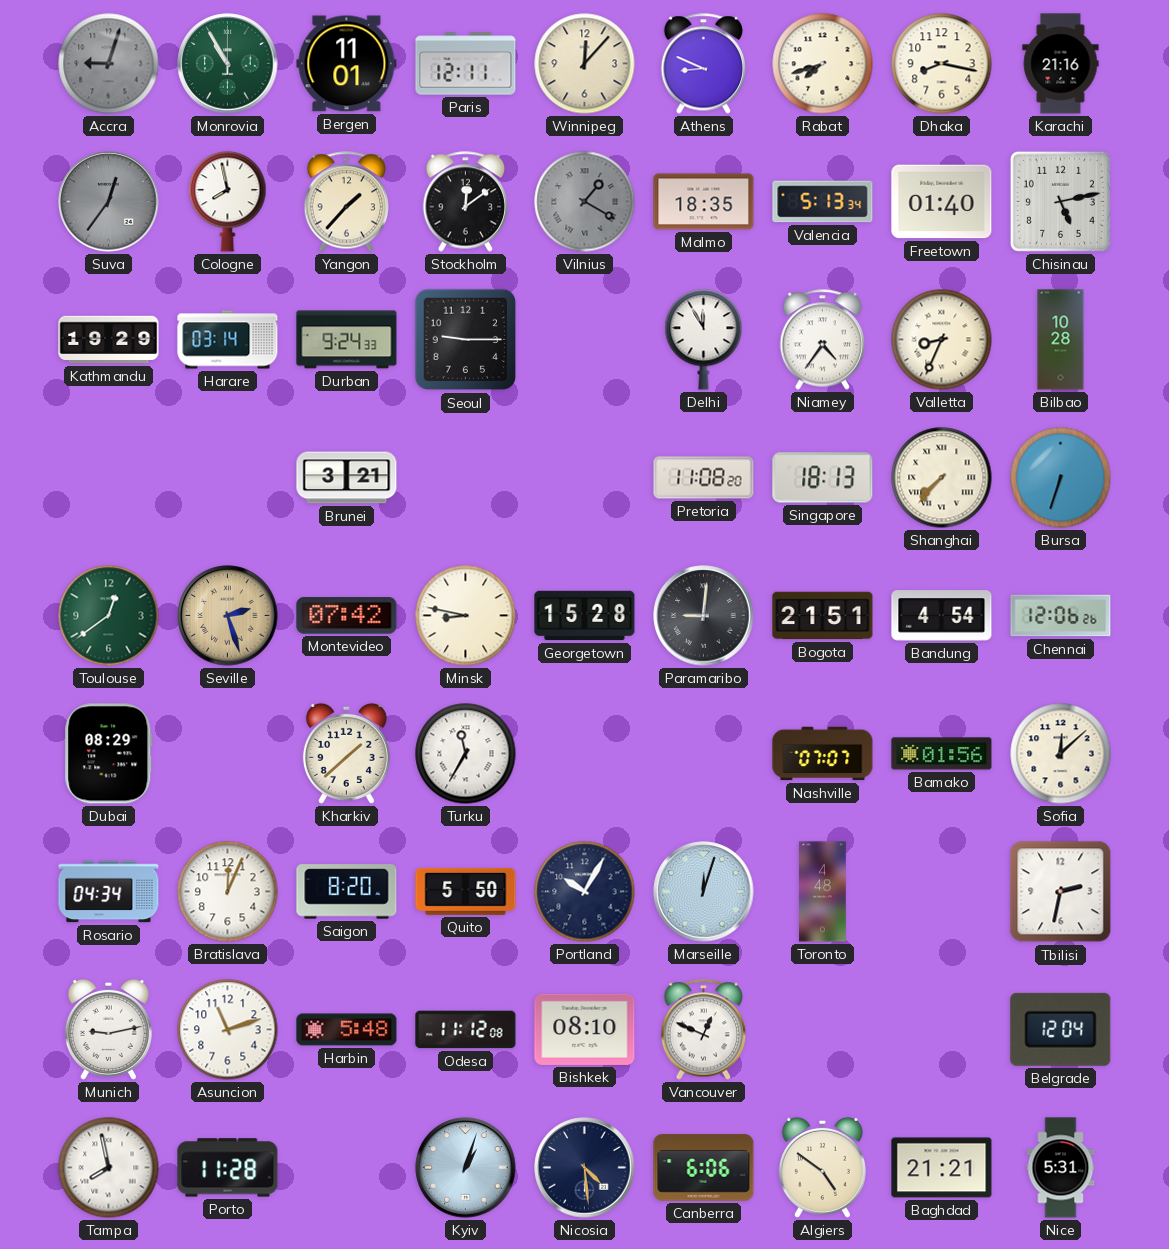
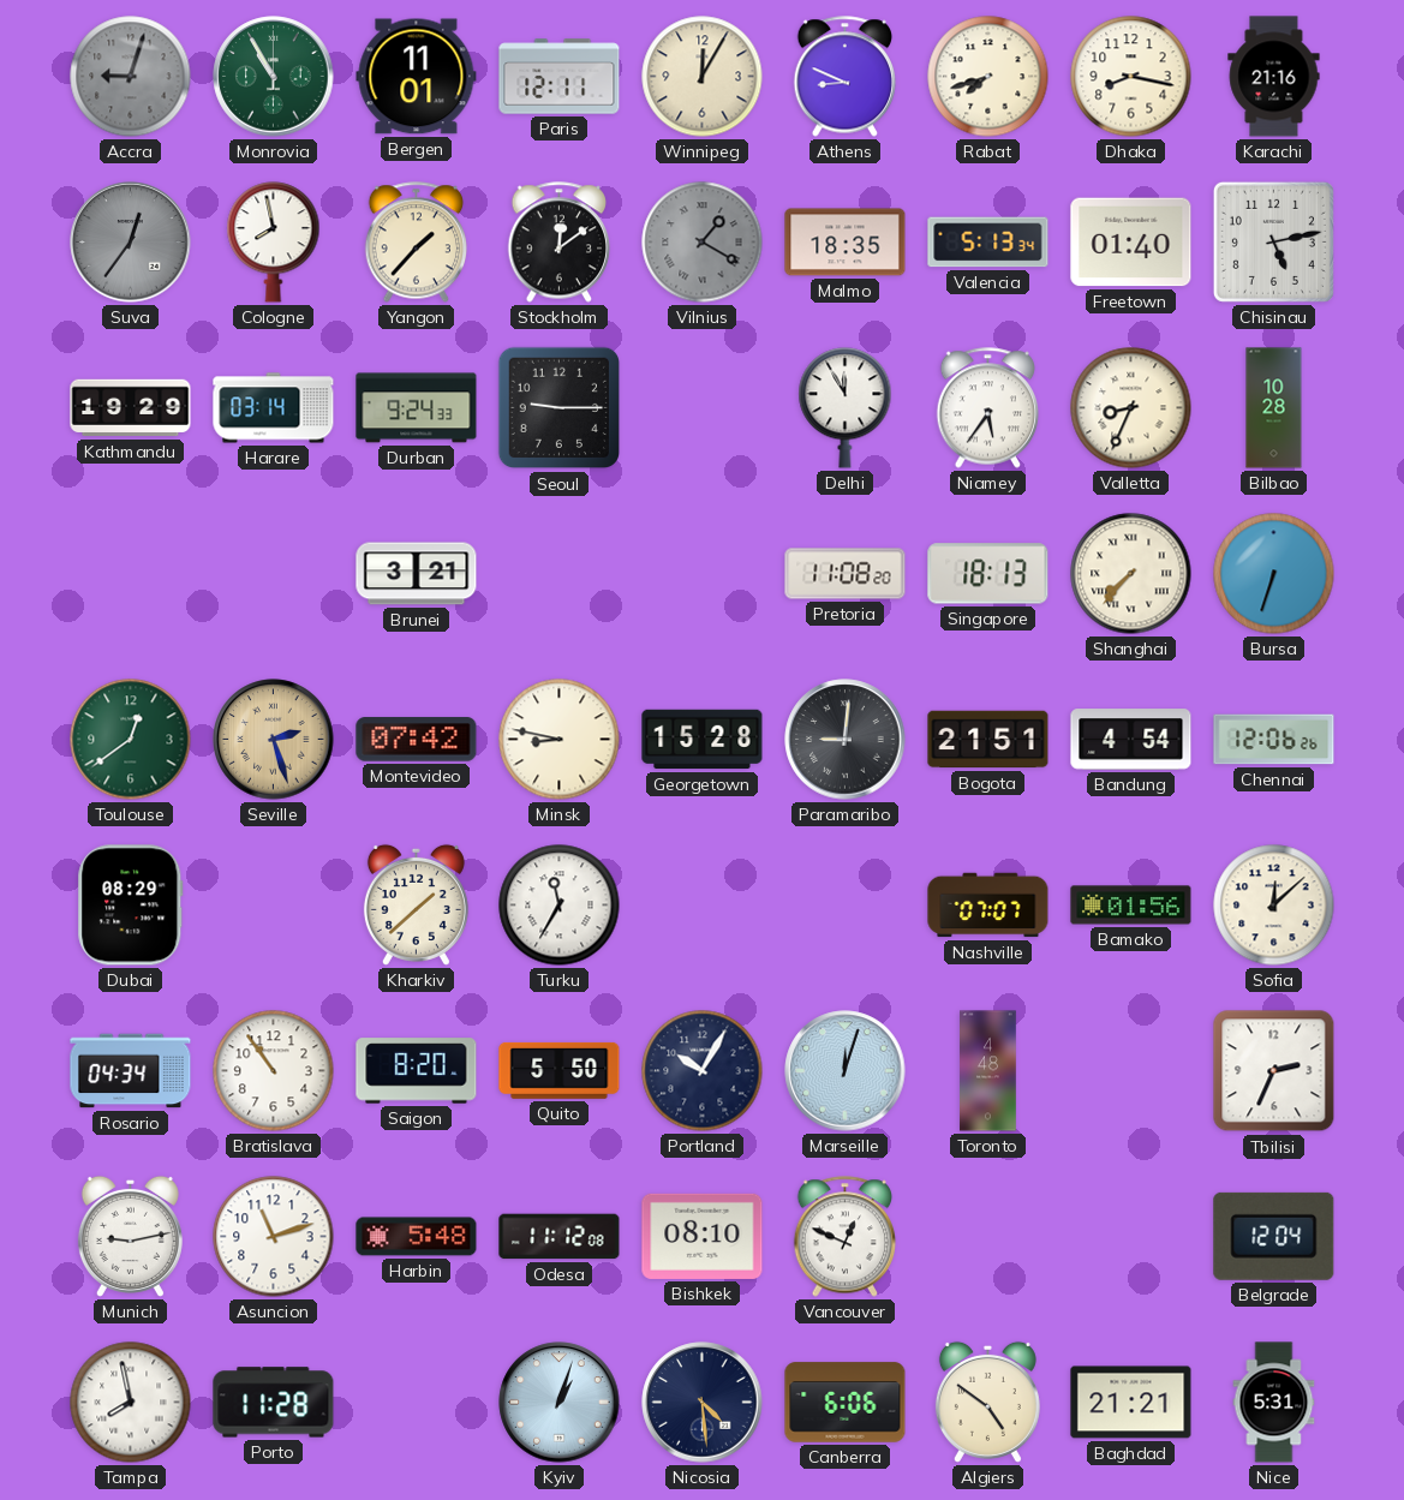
Winnipeg: 12:07 -> 12:05
Niamey: 4:36 -> 5:36
Bratislava: 12:04 -> 10:54
Tbilisi: 2:32 -> 2:34
